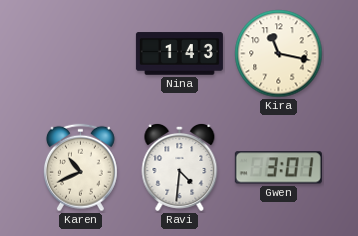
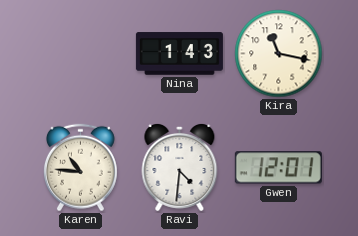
Karen: 10:41 -> 10:46
Gwen: 3:01 -> 12:01
